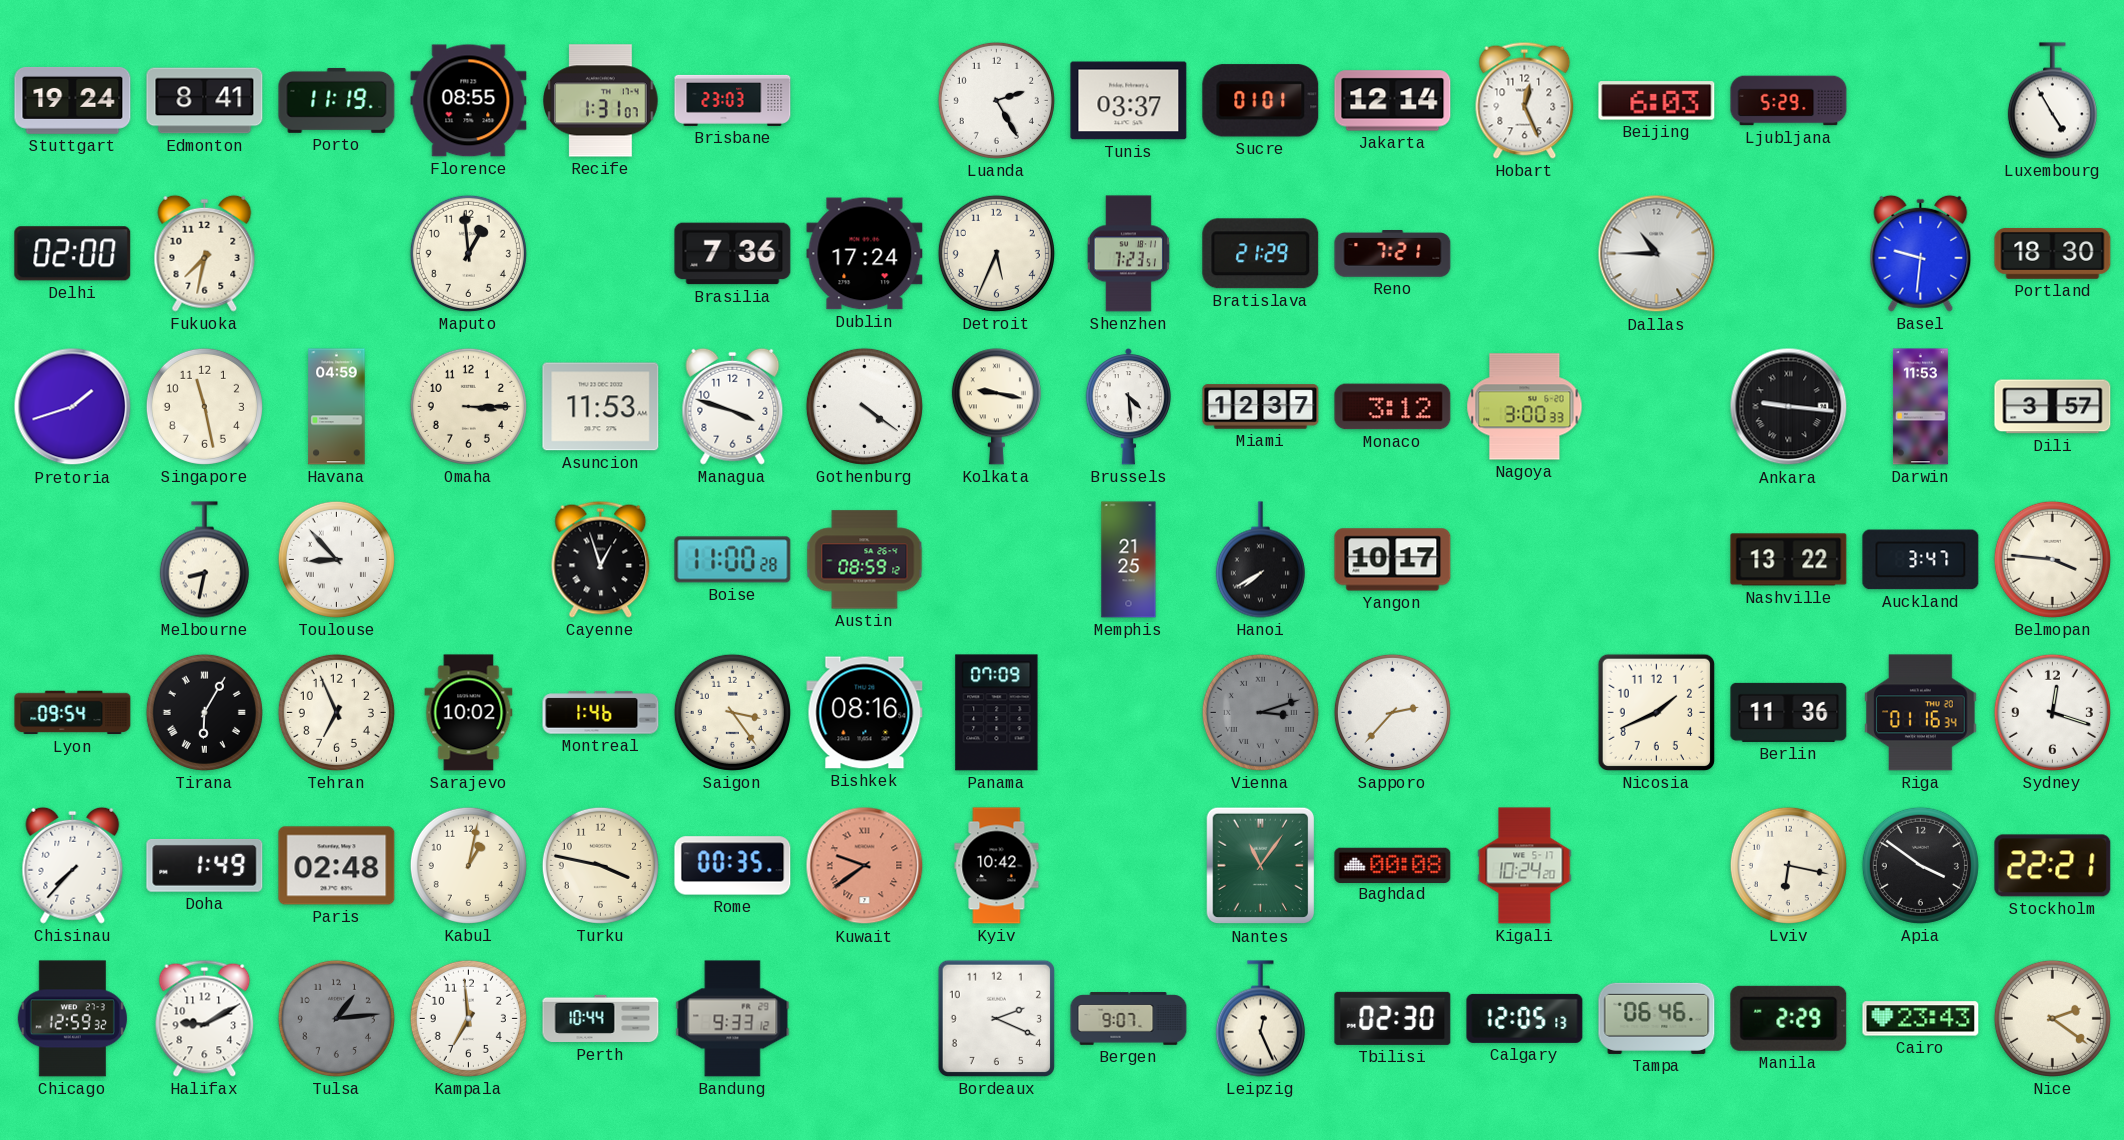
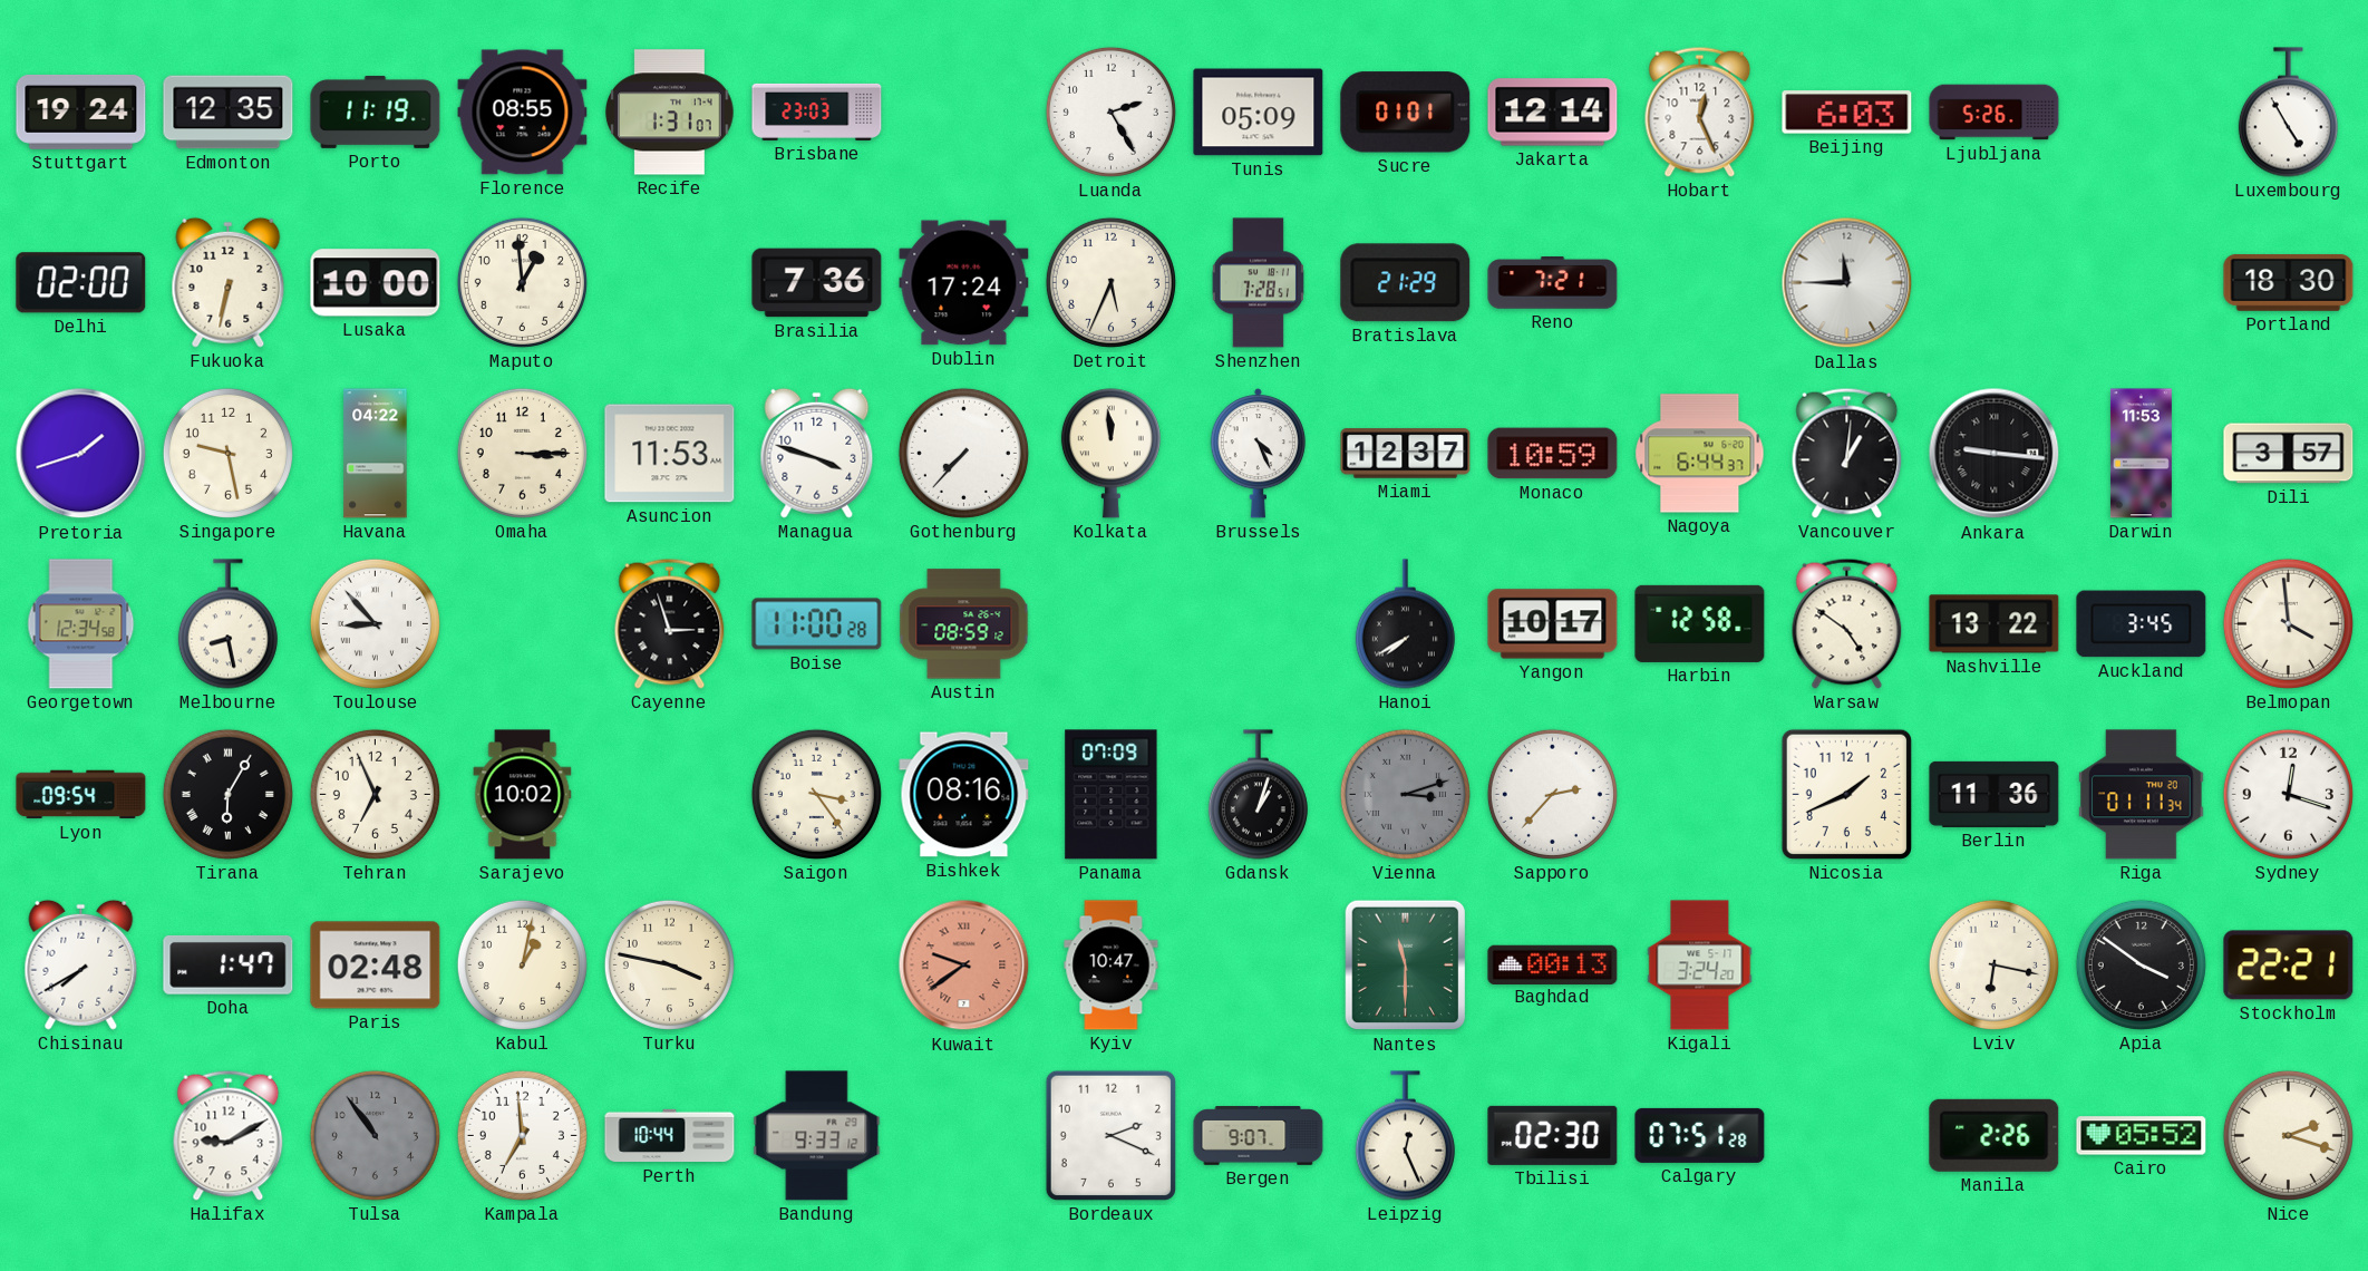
Edmonton: 8:41 -> 12:35
Tunis: 03:37 -> 05:09
Ljubljana: 5:29 -> 5:26
Fukuoka: 7:32 -> 6:32
Lusaka: none -> 10:00
Shenzhen: 7:23 -> 7:28
Dallas: 10:45 -> 11:45
Basel: 9:31 -> none
Singapore: 11:28 -> 9:28
Havana: 04:59 -> 04:22
Gothenburg: 4:21 -> 7:37
Kolkata: 9:17 -> 11:59
Brussels: 4:29 -> 4:26
Monaco: 3:12 -> 10:59
Nagoya: 3:00 -> 6:44
Vancouver: none -> 1:01
Georgetown: none -> 12:34
Melbourne: 8:32 -> 8:28
Cayenne: 12:57 -> 2:57
Memphis: 21:25 -> none
Harbin: none -> 12:58
Warsaw: none -> 4:51
Auckland: 3:47 -> 3:45
Belmopan: 3:46 -> 3:59
Montreal: 1:46 -> none
Gdansk: none -> 1:03
Riga: 01:16 -> 01:11
Chisinau: 7:37 -> 7:40
Doha: 1:49 -> 1:47
Rome: 00:35 -> none
Kyiv: 10:42 -> 10:47
Nantes: 11:06 -> 11:30
Baghdad: 00:08 -> 00:13
Kigali: 10:24 -> 3:24
Chicago: 12:59 -> none
Tulsa: 1:14 -> 10:54
Calgary: 12:05 -> 07:51
Tampa: 06:46 -> none
Manila: 2:29 -> 2:26
Cairo: 23:43 -> 05:52
Nice: 2:21 -> 2:18
